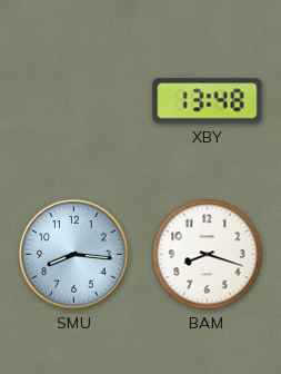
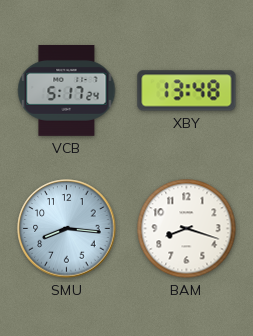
VCB: none -> 5:17
